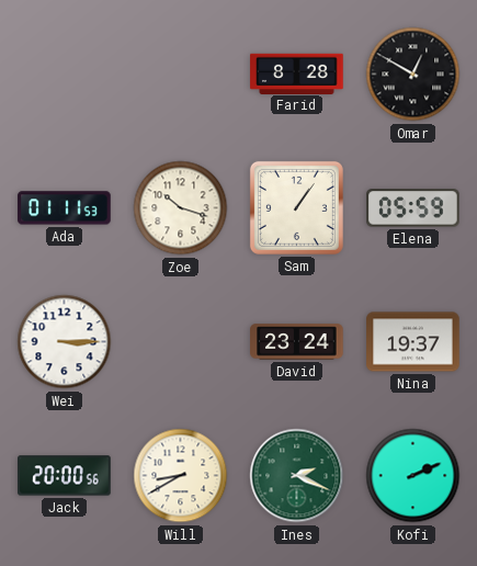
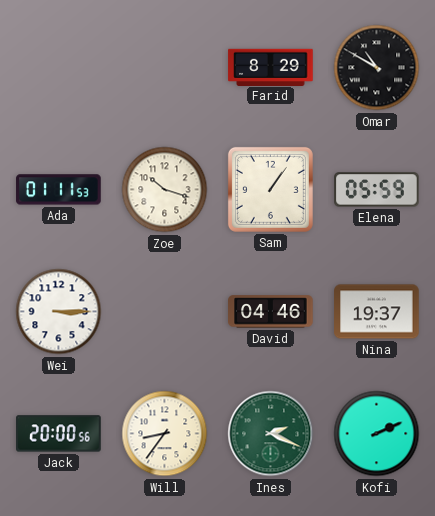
Farid: 8:28 -> 8:29
Omar: 12:50 -> 10:50
David: 23:24 -> 04:46
Will: 8:40 -> 8:36
